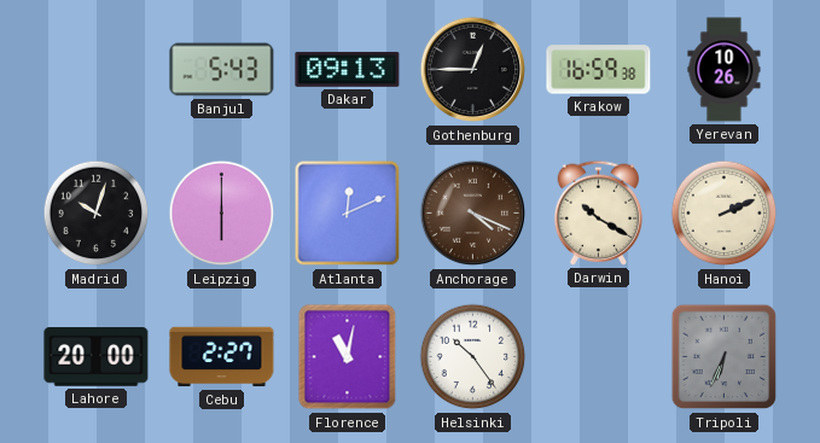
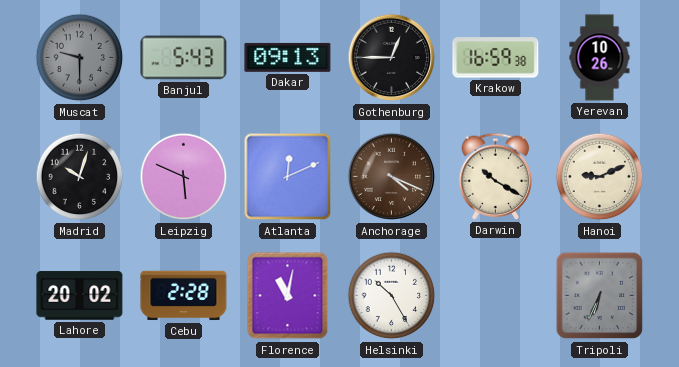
Muscat: none -> 9:30
Leipzig: 6:00 -> 5:49
Hanoi: 2:11 -> 9:11
Lahore: 20:00 -> 20:02
Cebu: 2:27 -> 2:28
Helsinki: 10:24 -> 10:25
